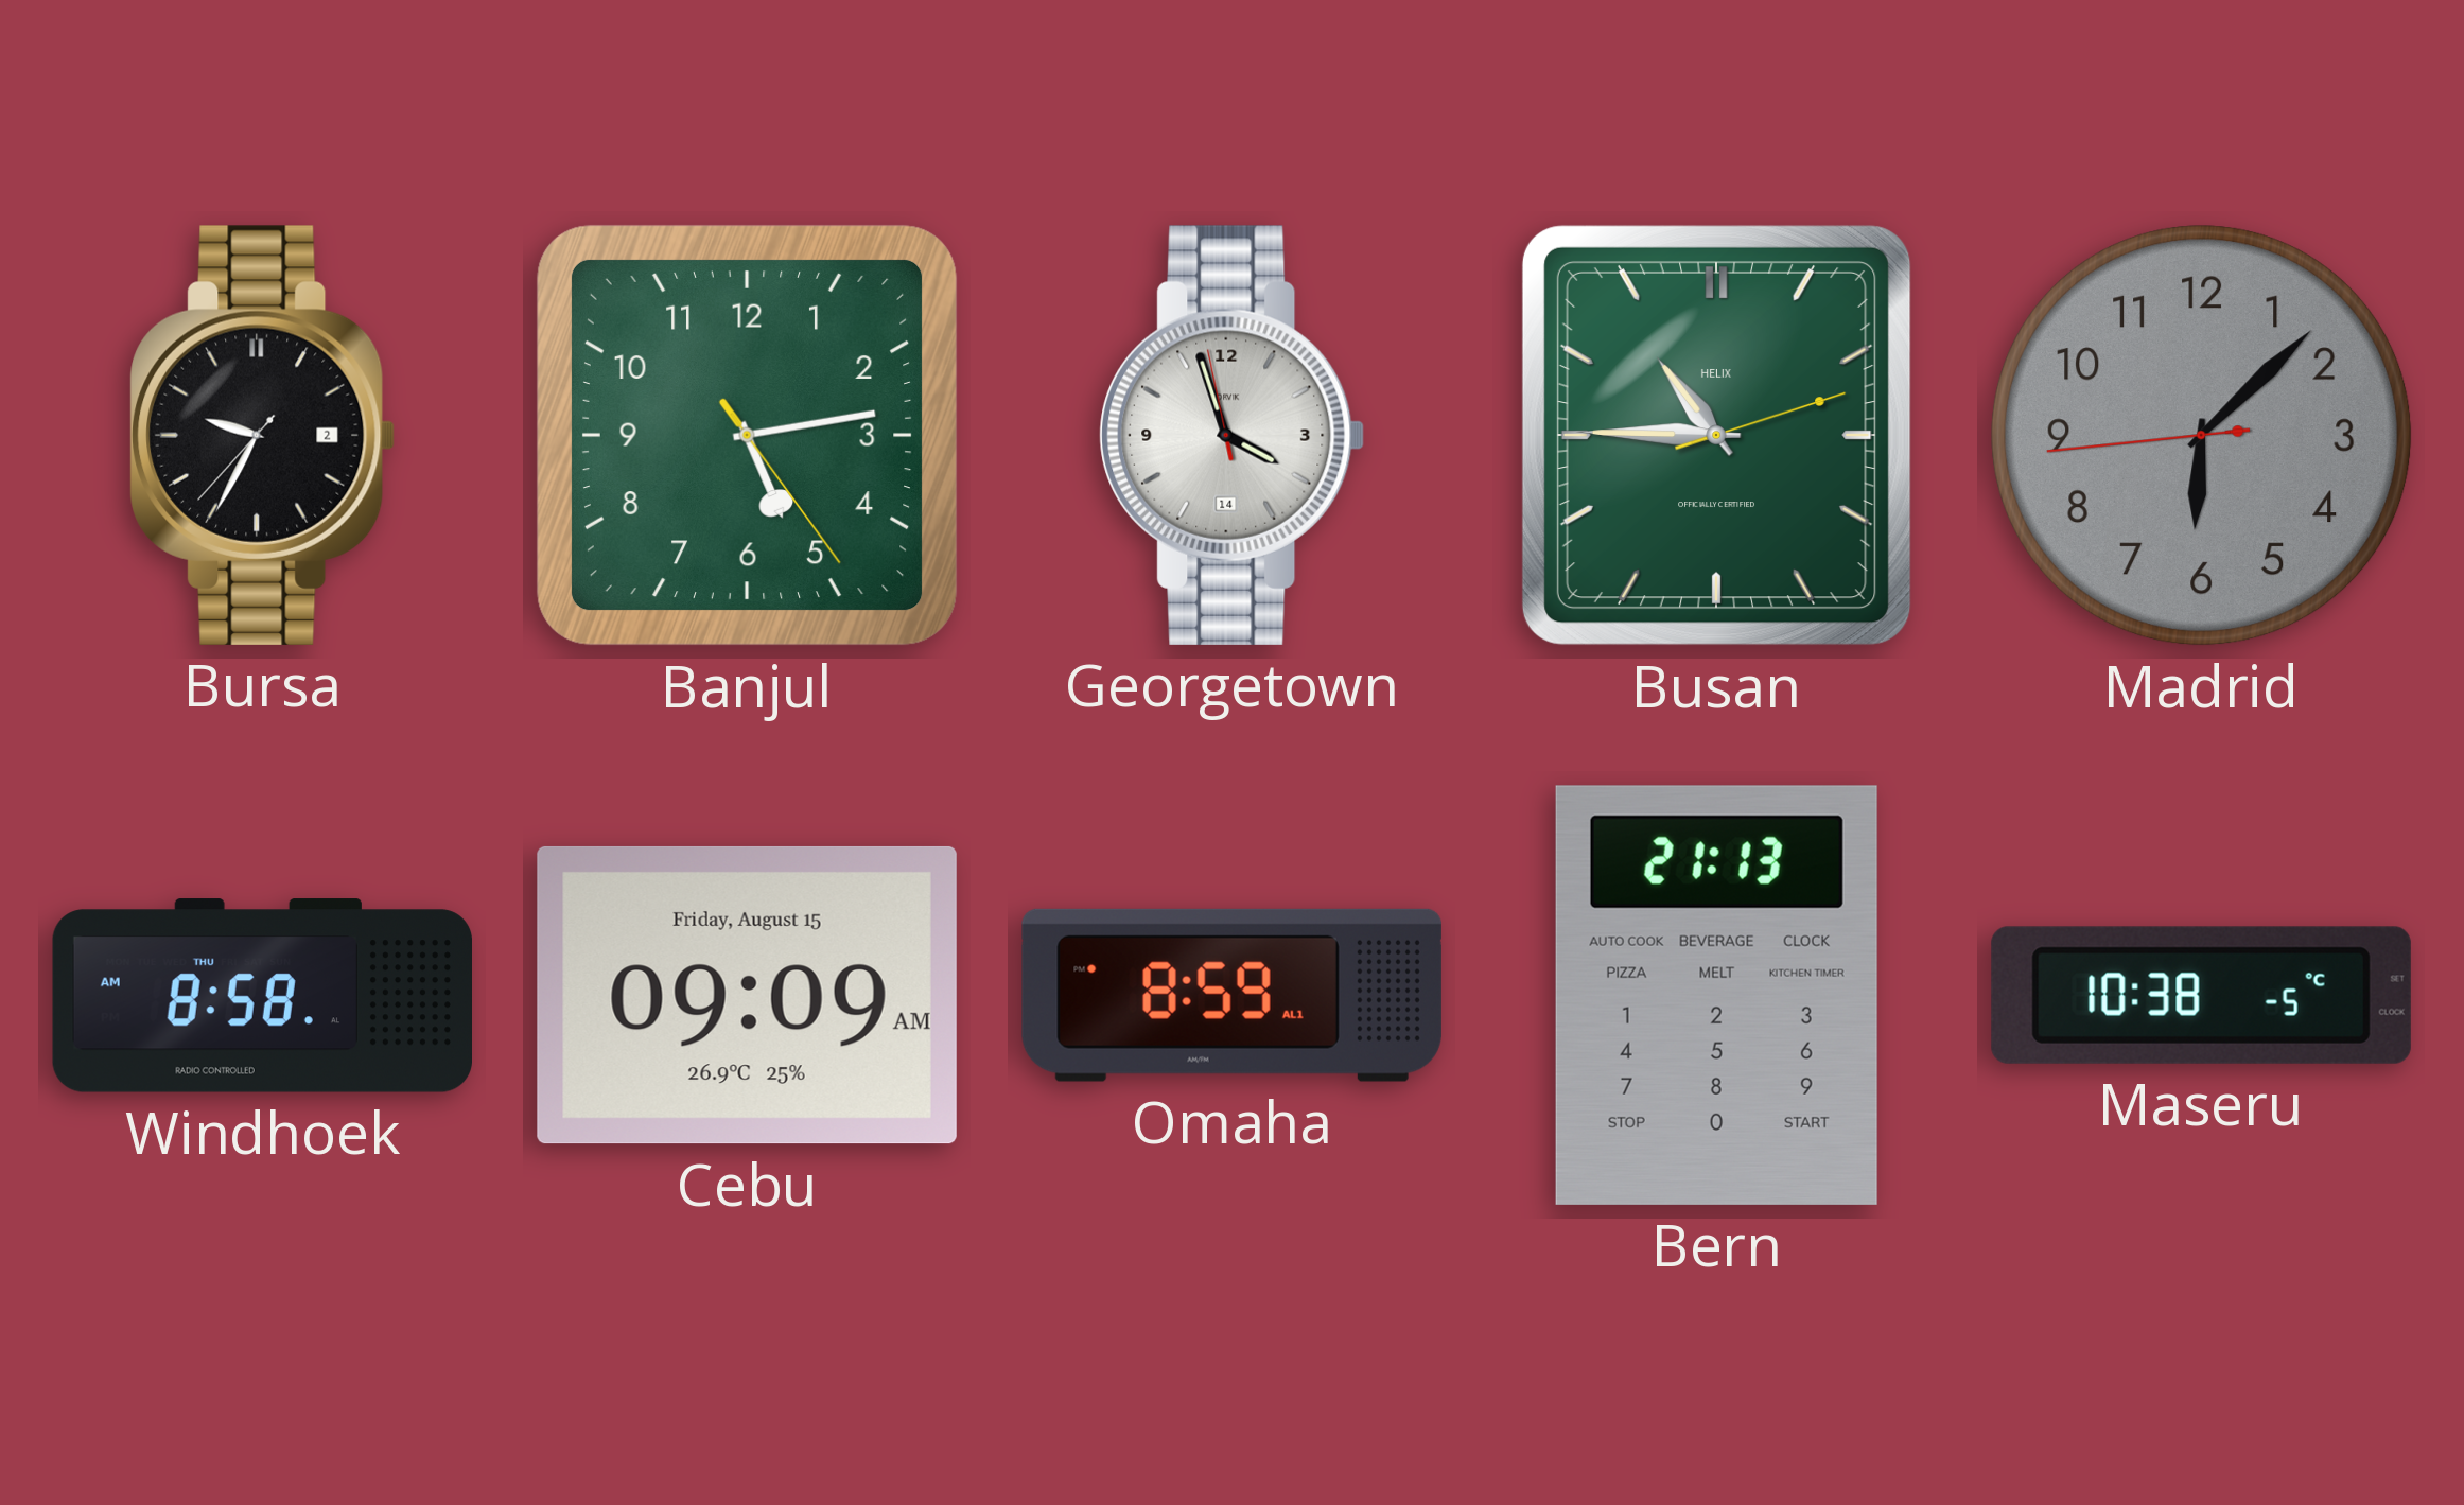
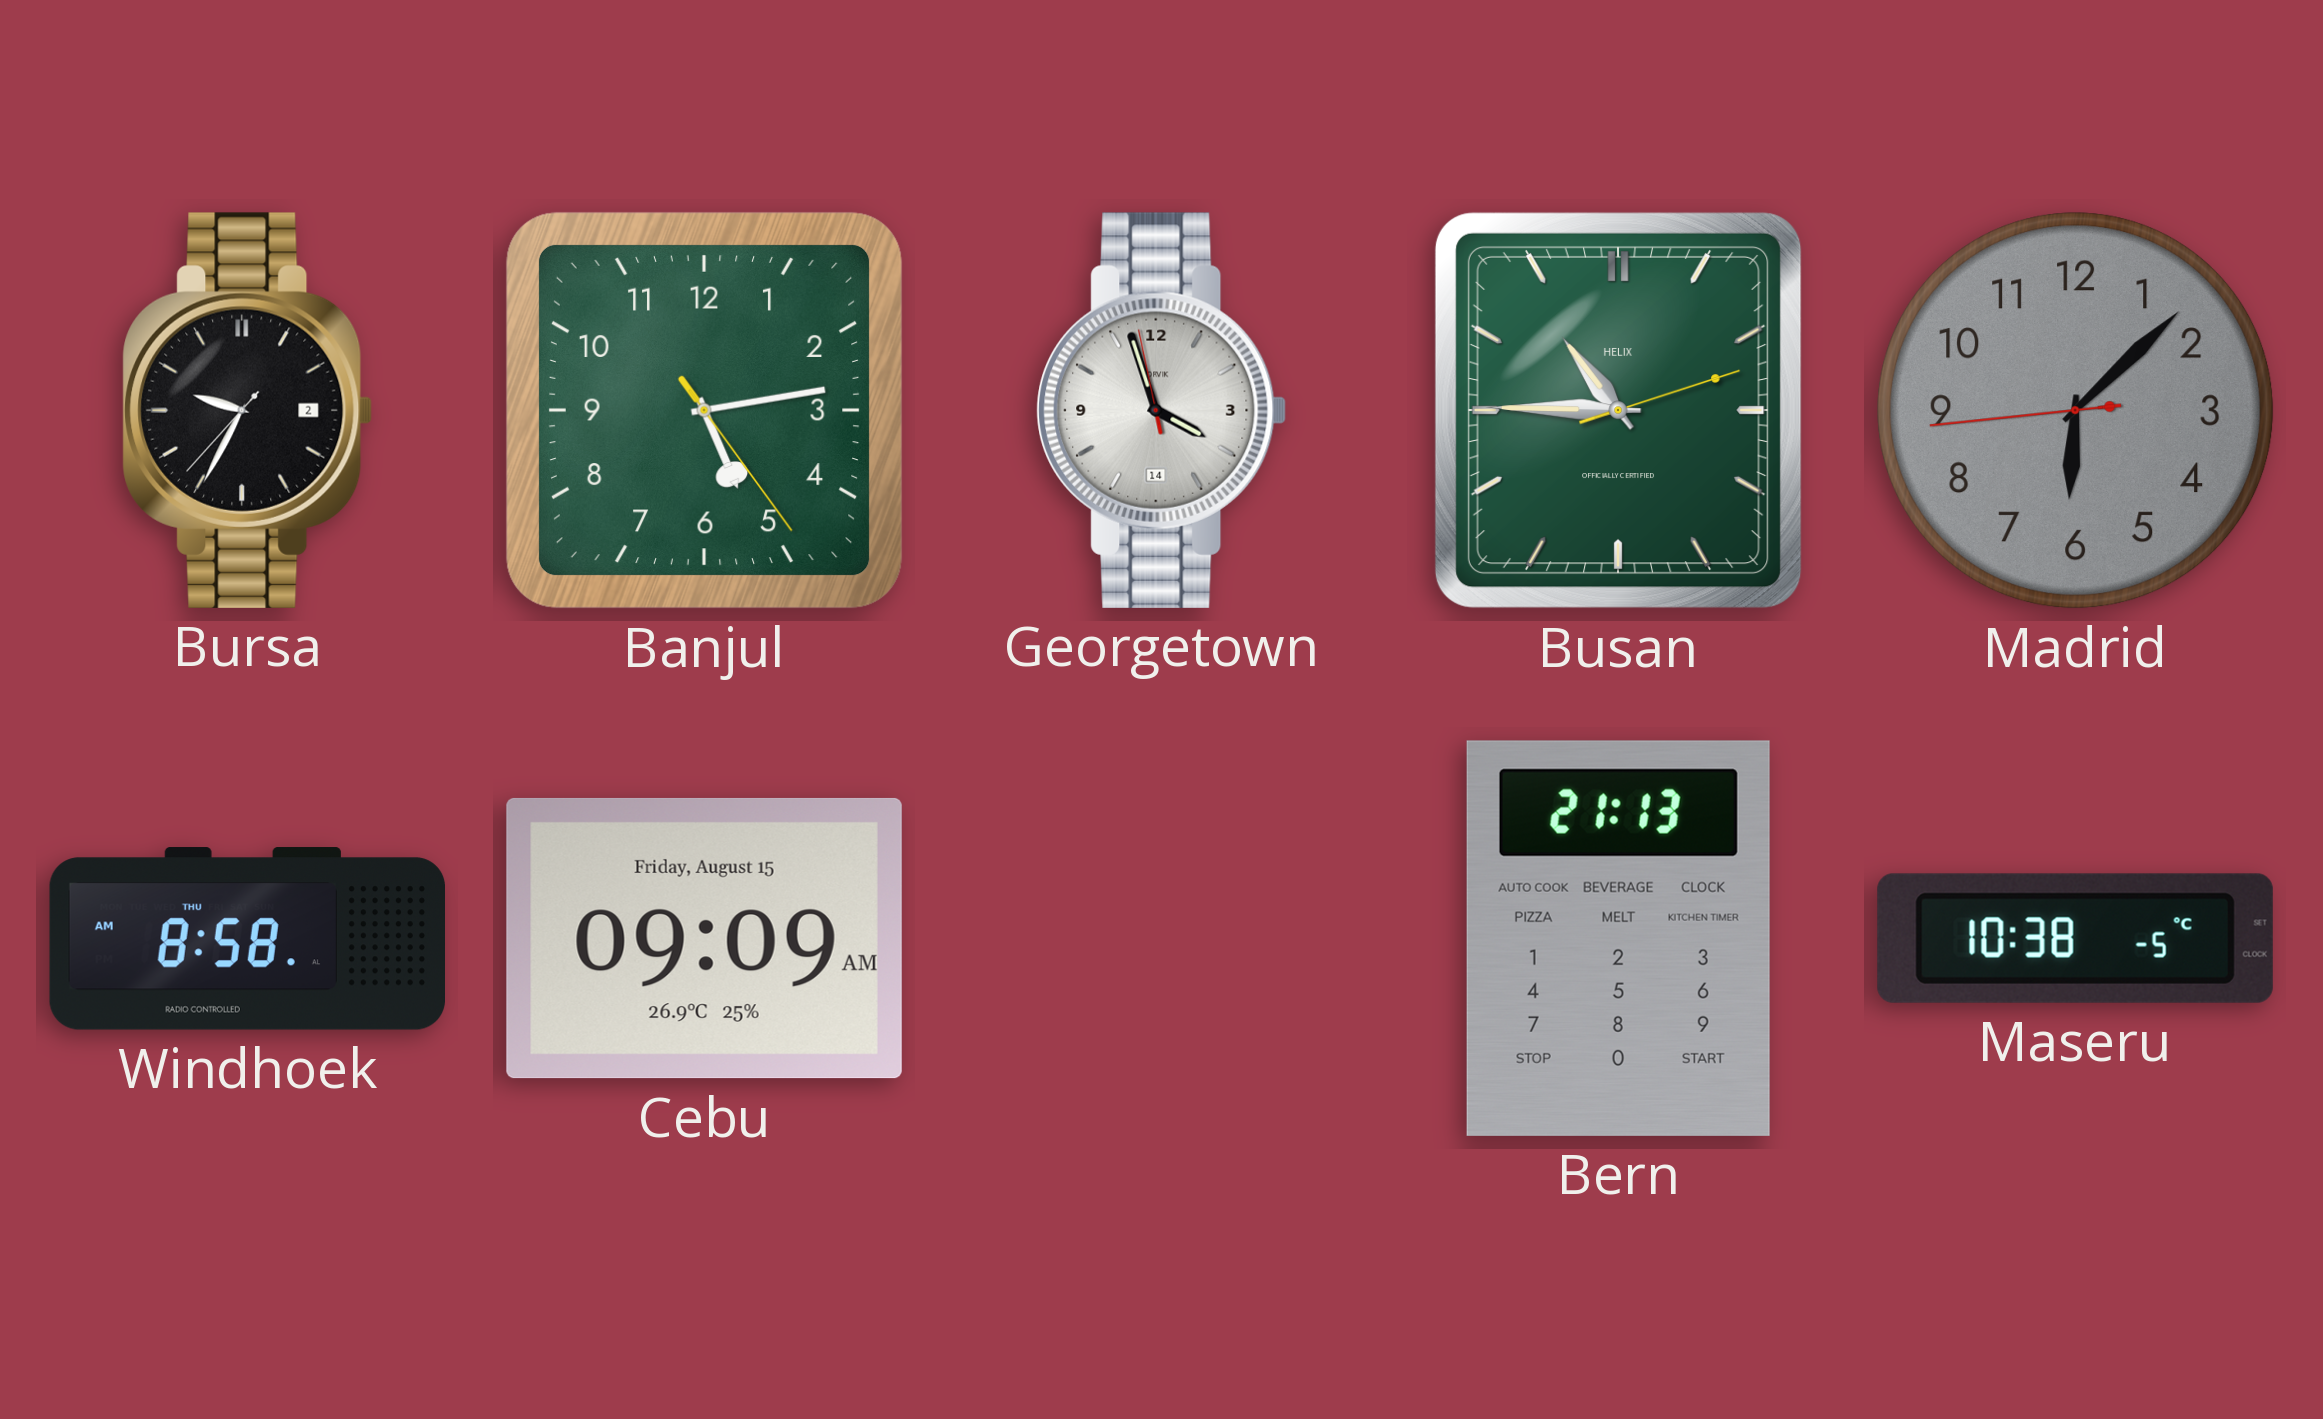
Omaha: 8:59 -> none
